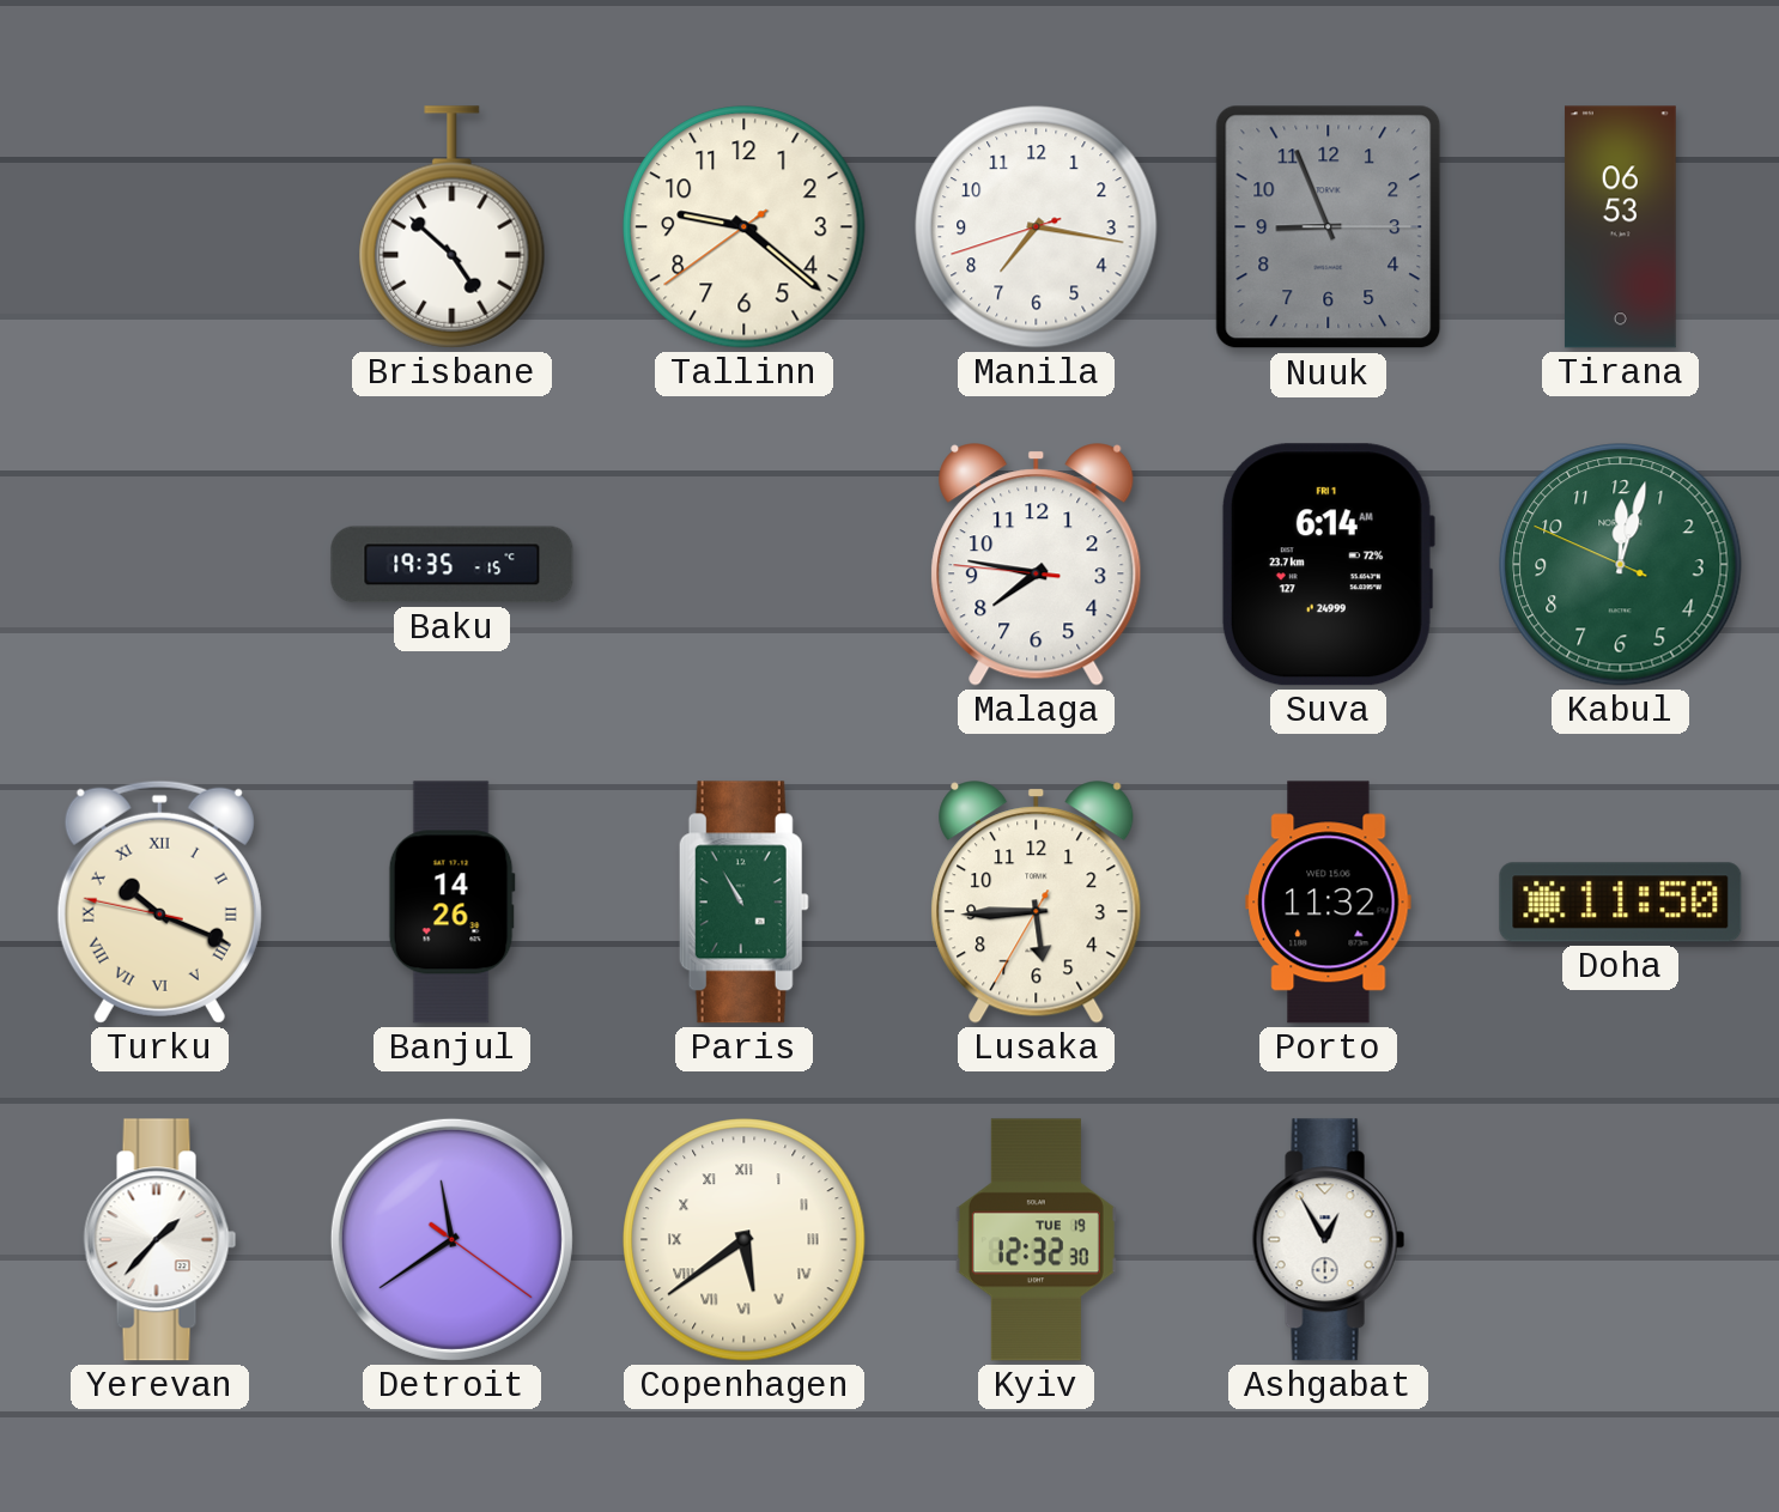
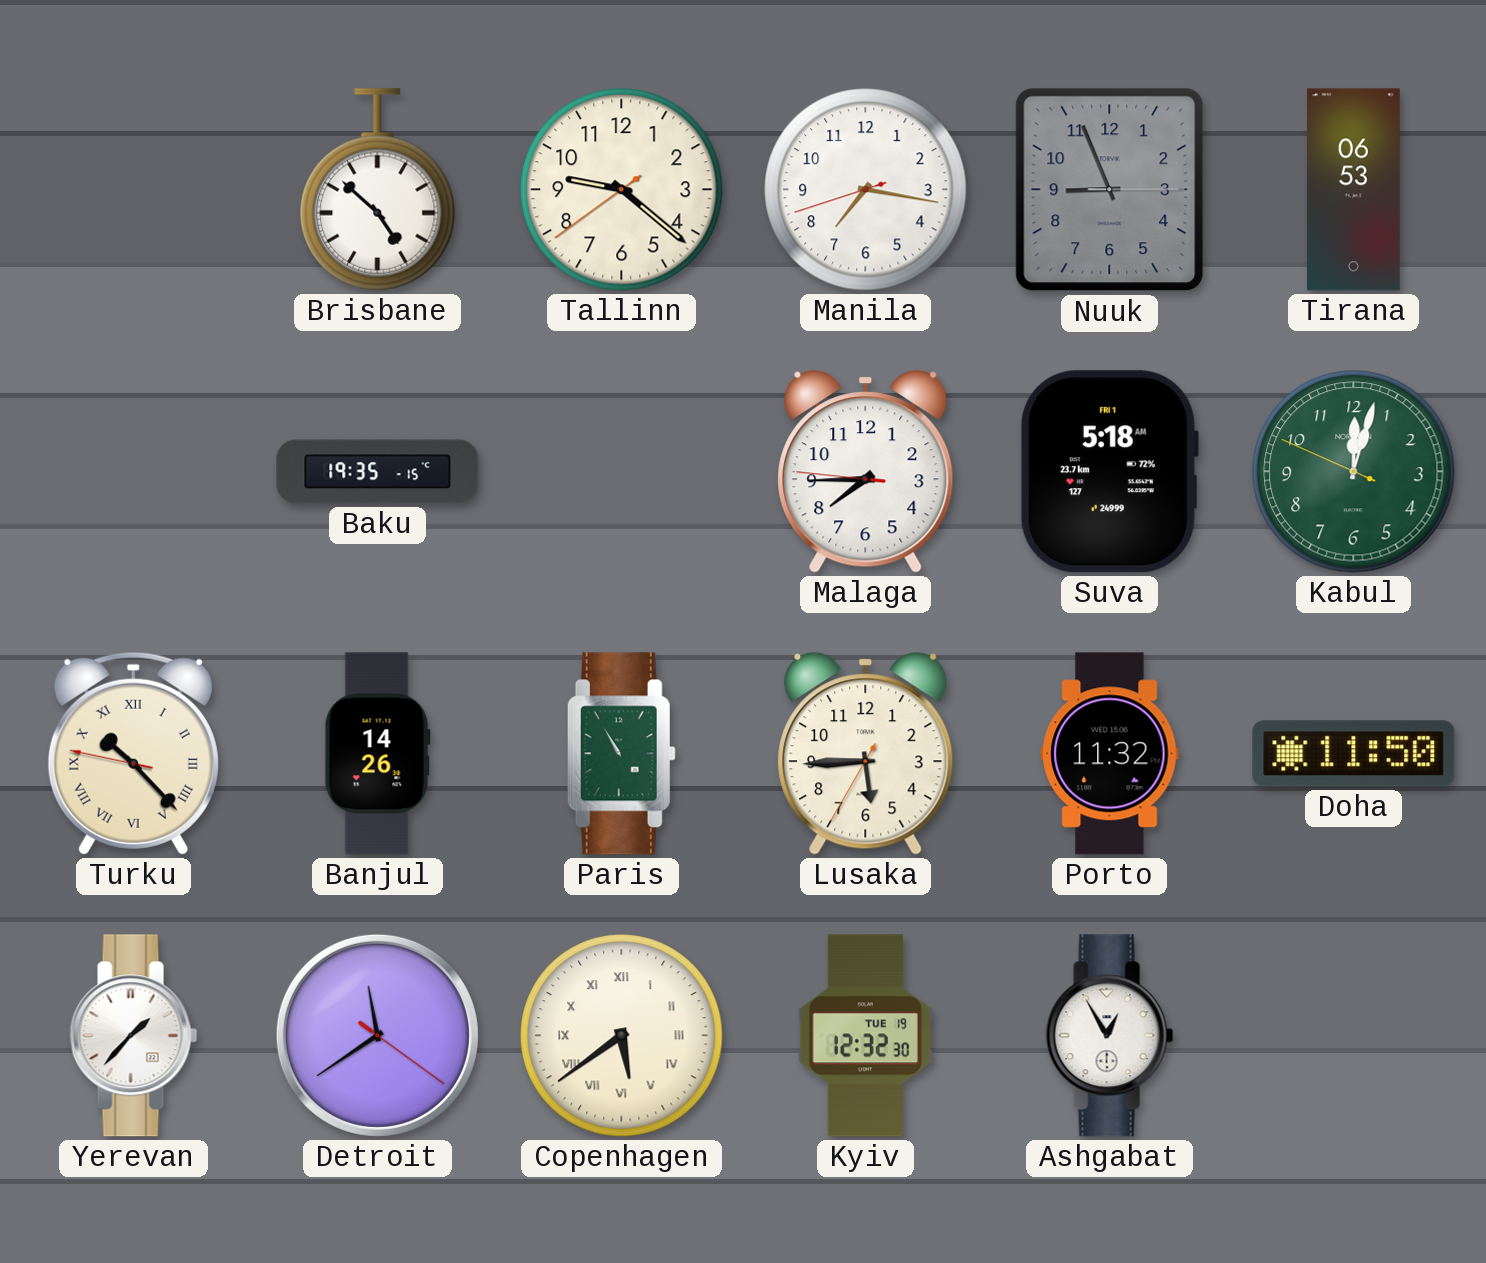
Malaga: 7:46 -> 7:44
Suva: 6:14 -> 5:18
Turku: 10:18 -> 10:22
